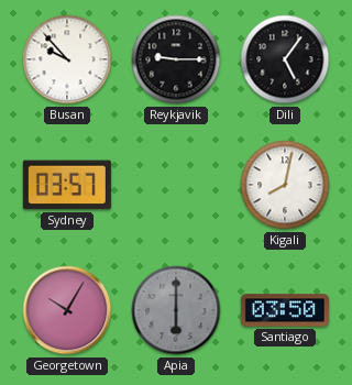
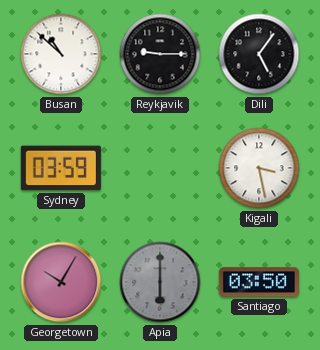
Busan: 9:53 -> 10:52
Sydney: 03:57 -> 03:59
Kigali: 8:02 -> 3:28
